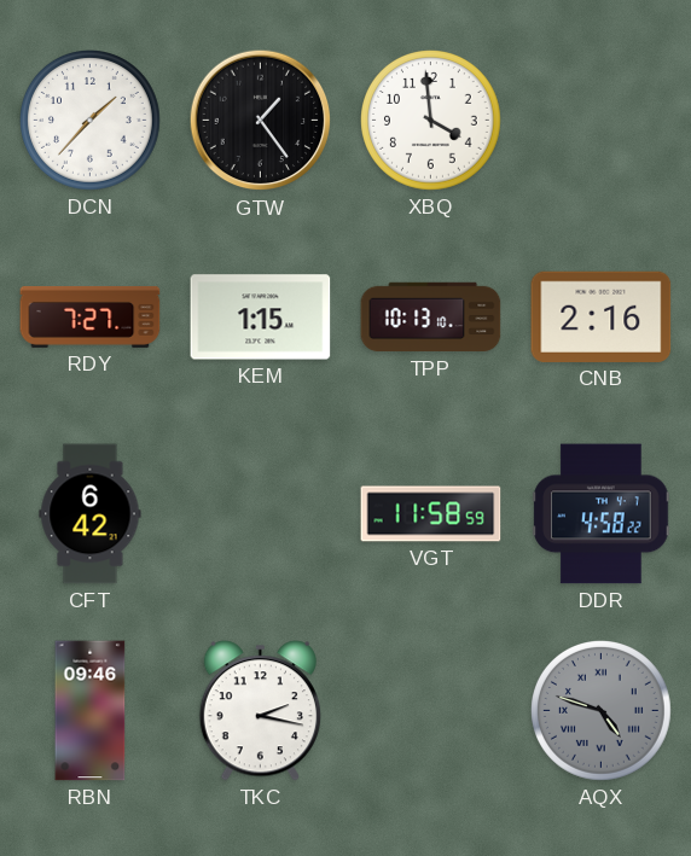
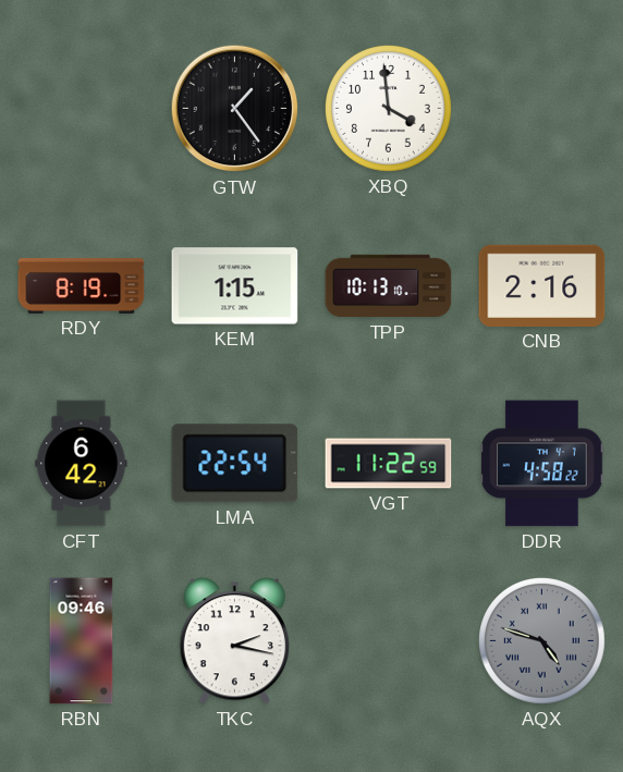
DCN: 1:37 -> none
RDY: 7:27 -> 8:19
LMA: none -> 22:54
VGT: 11:58 -> 11:22
